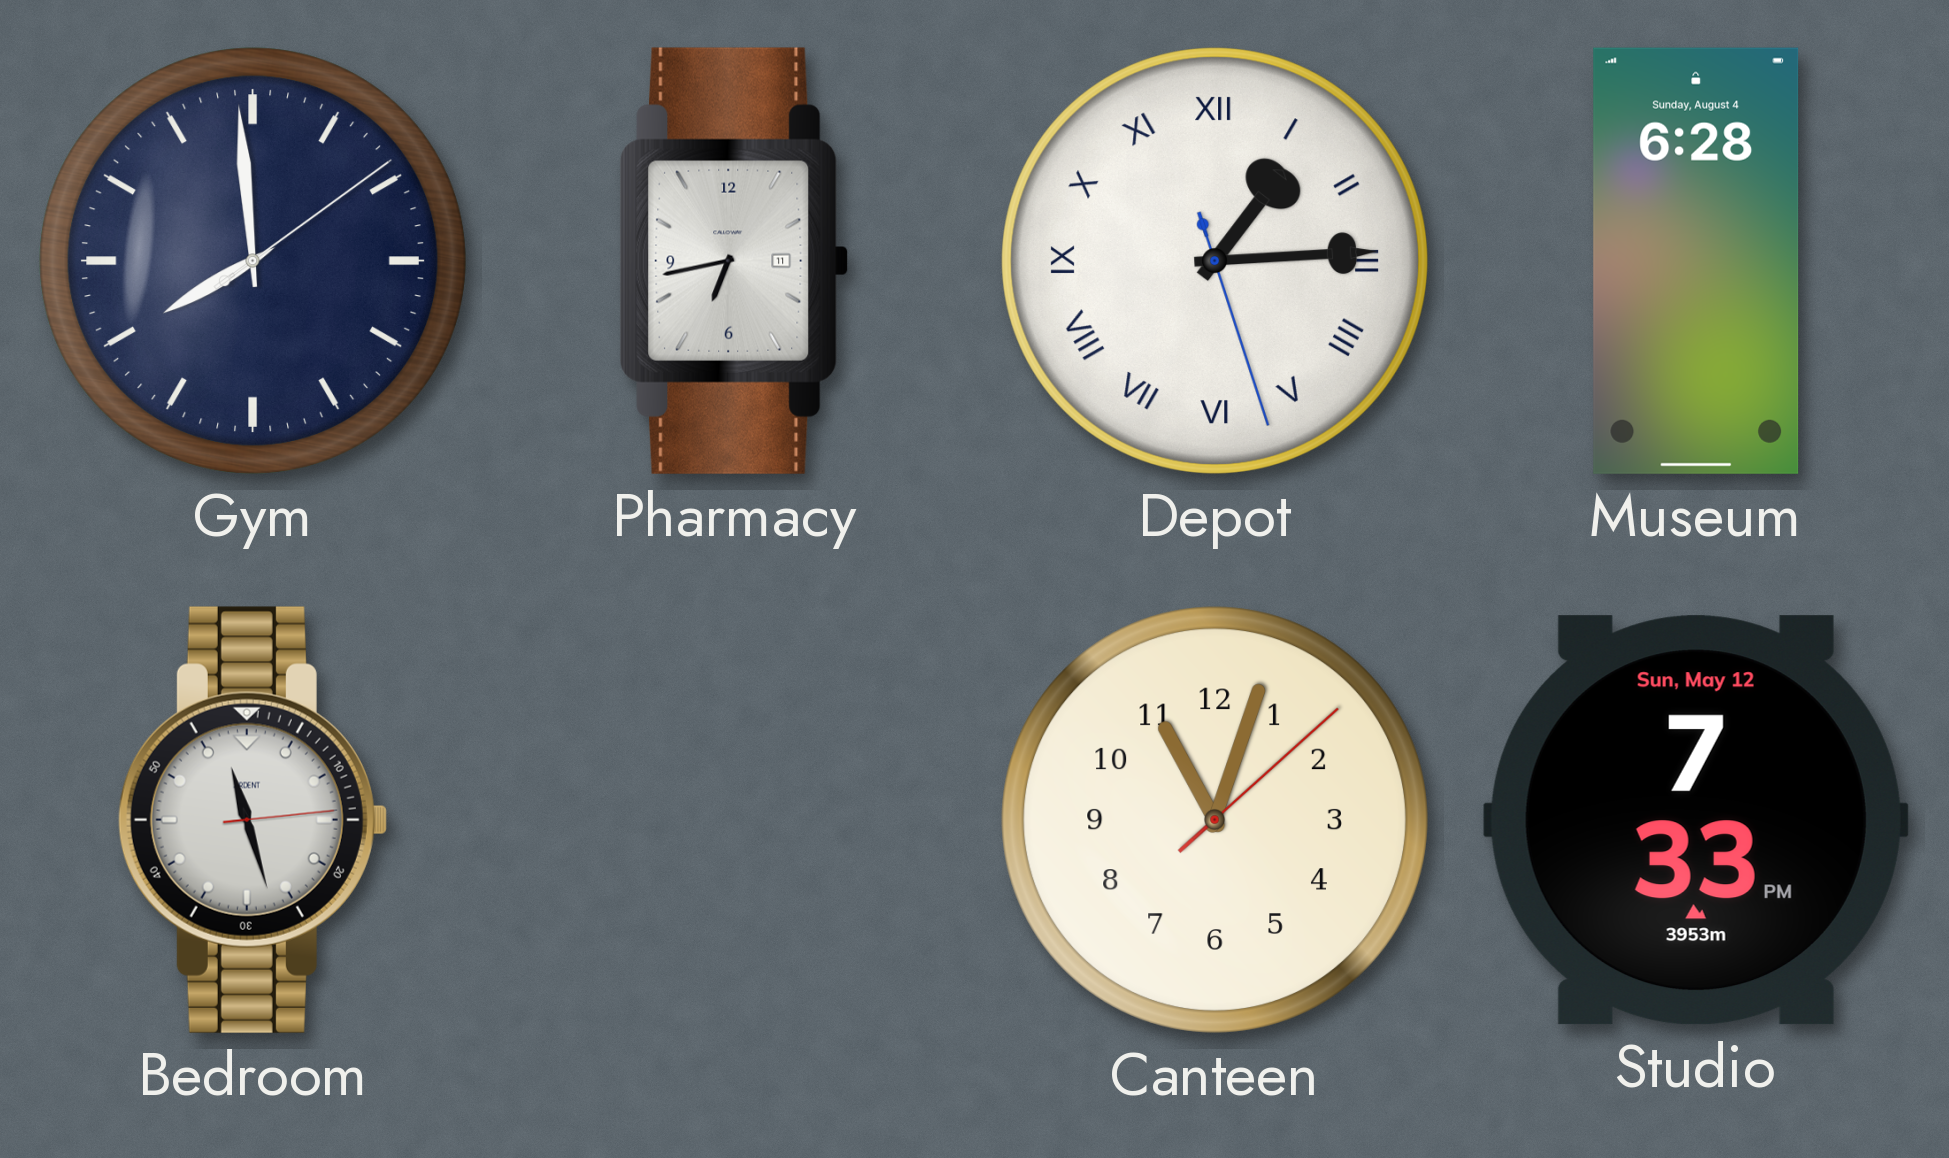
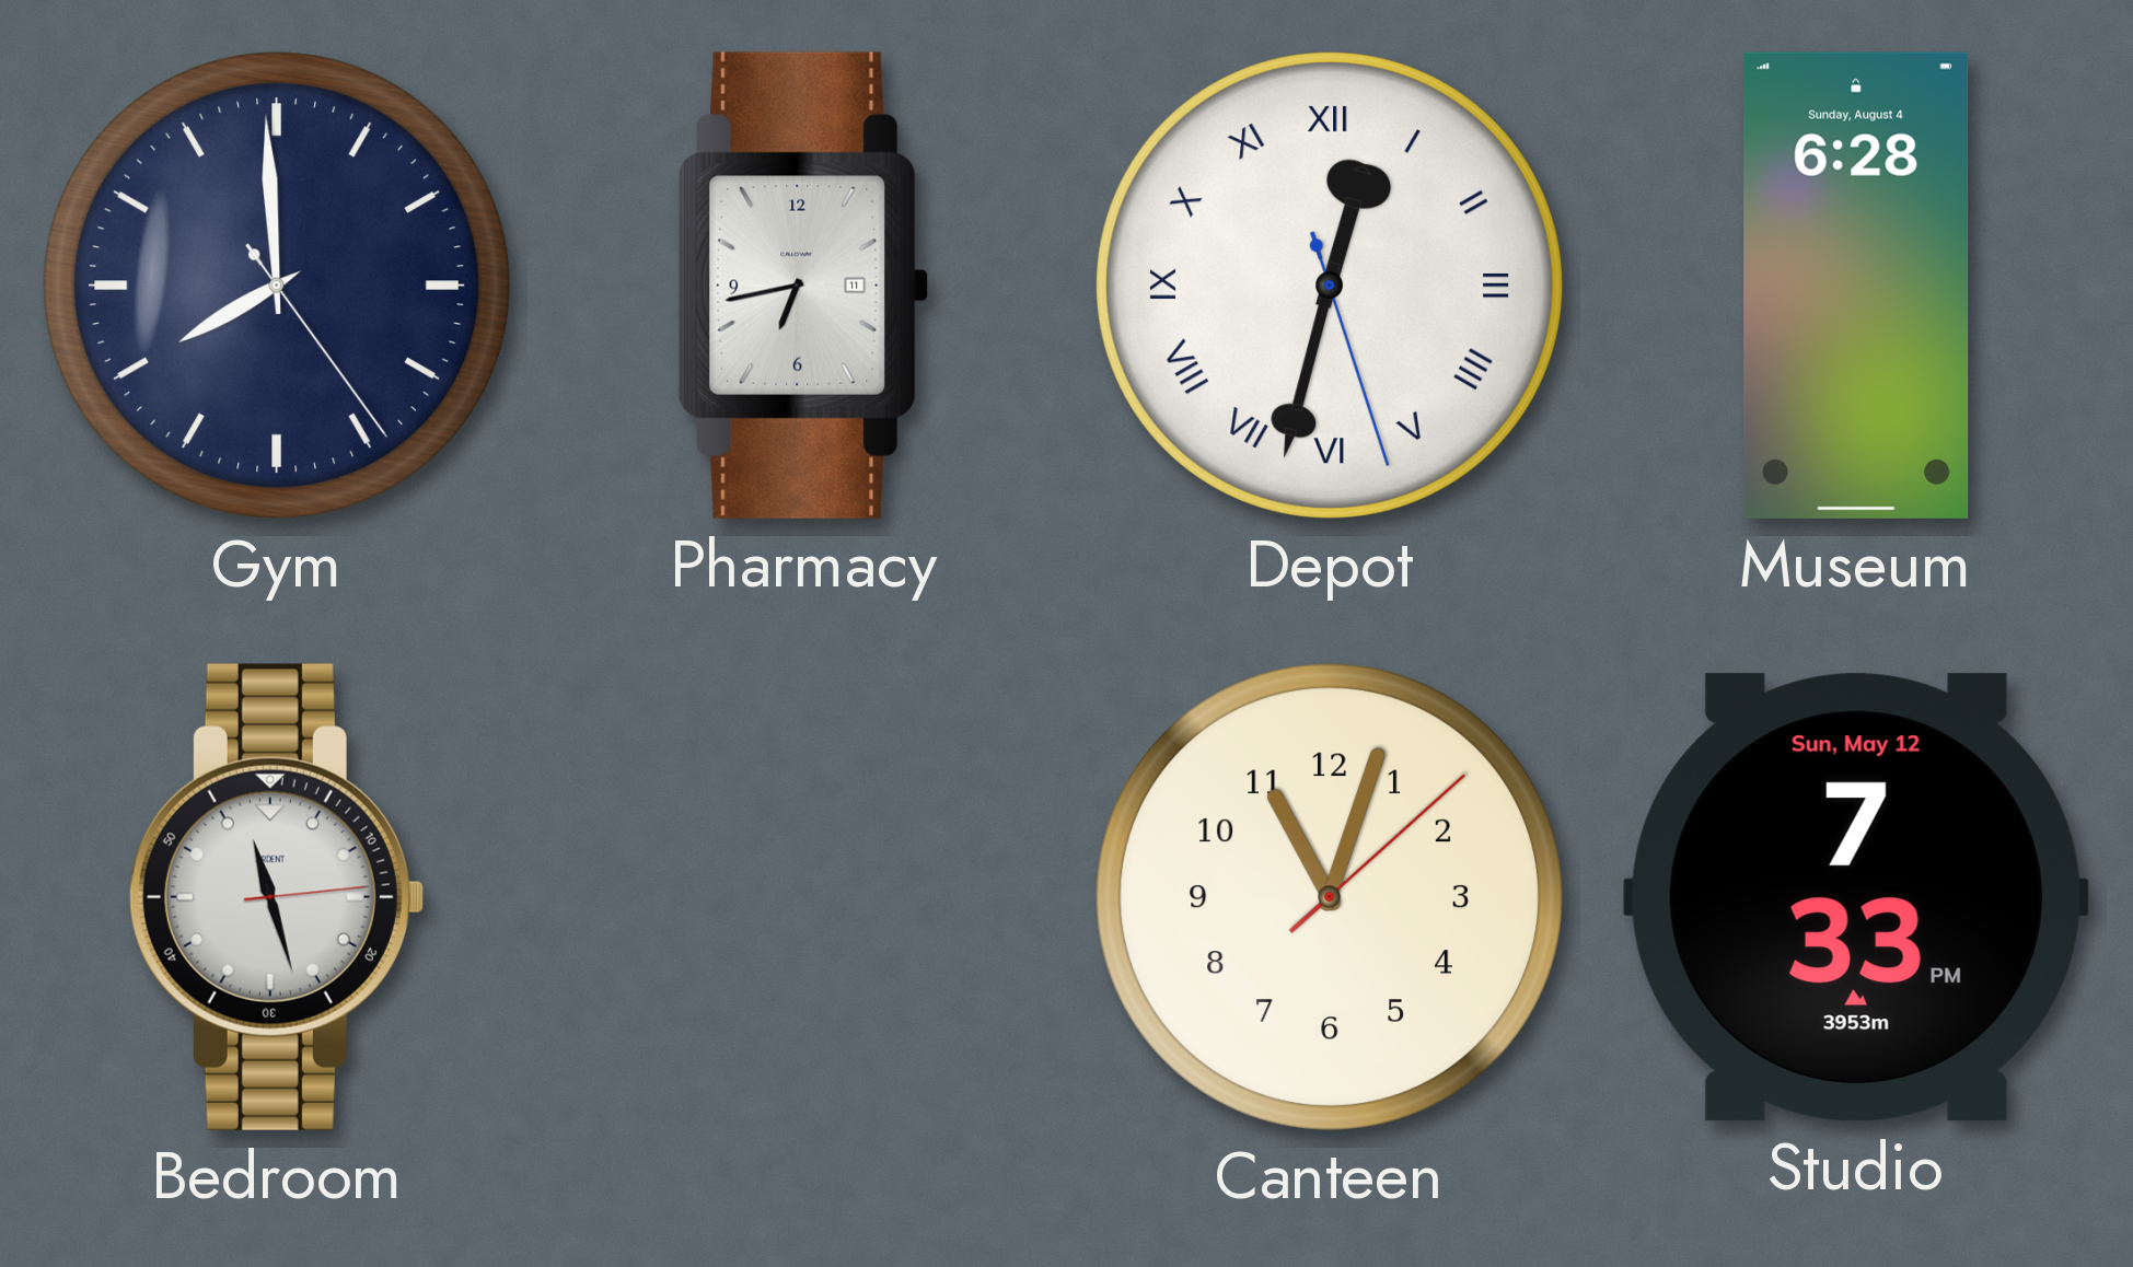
Gym: 7:59:09 -> 7:59:24
Depot: 1:14 -> 12:32
